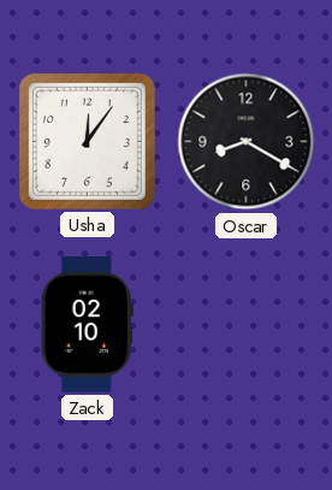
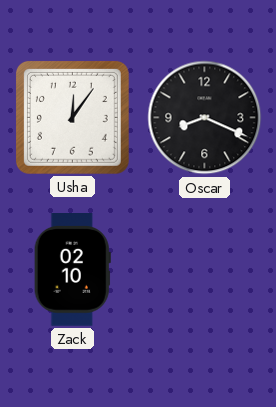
Oscar: 8:20 -> 8:19
